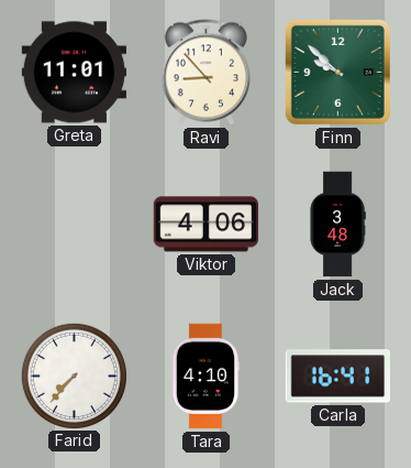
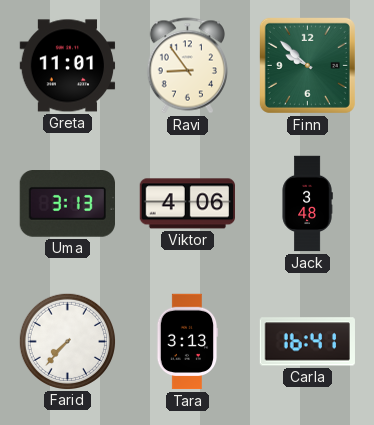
Ravi: 8:53 -> 8:54
Uma: none -> 3:13
Tara: 4:10 -> 3:13
